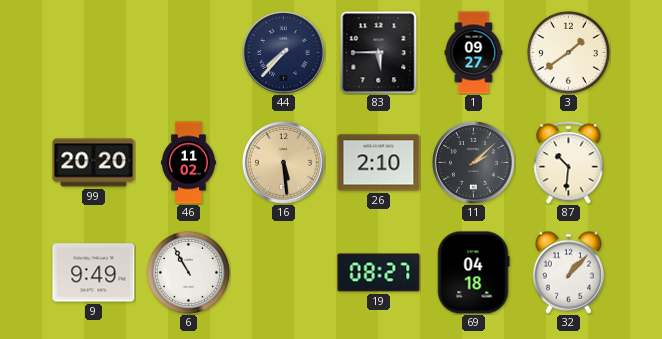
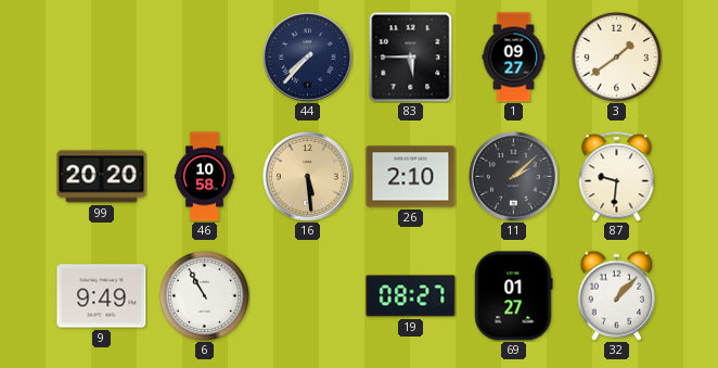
46: 11:02 -> 10:58
87: 10:31 -> 9:31
69: 04:18 -> 01:27
